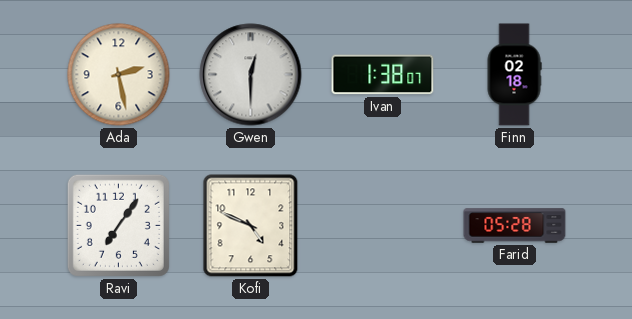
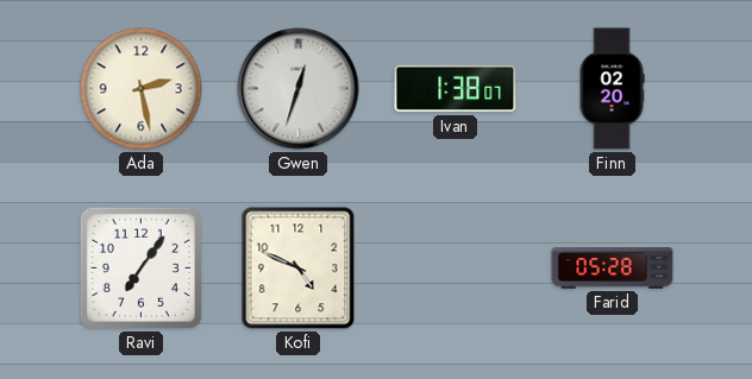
Gwen: 12:30 -> 12:33
Finn: 02:18 -> 02:20
